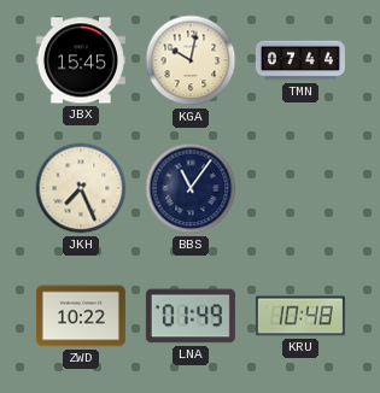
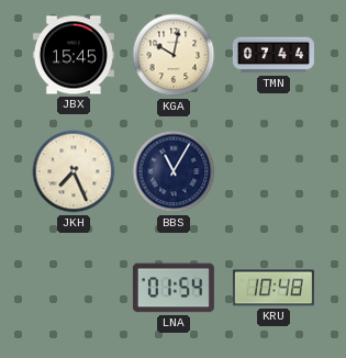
BBS: 11:06 -> 11:05
ZWD: 10:22 -> none
LNA: 01:49 -> 01:54
